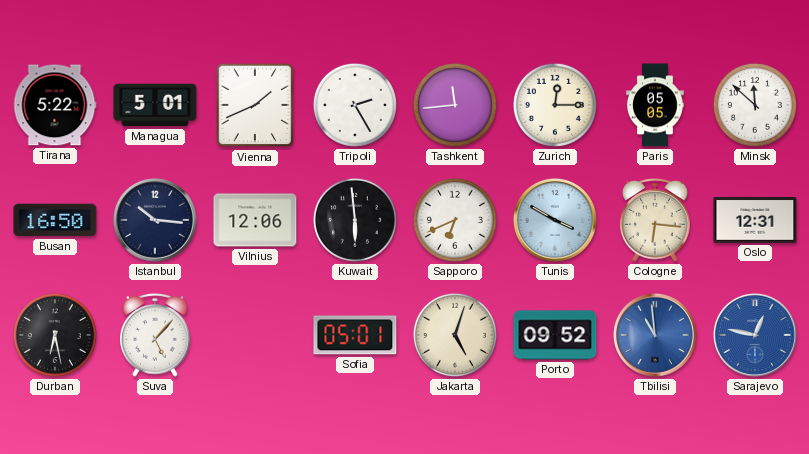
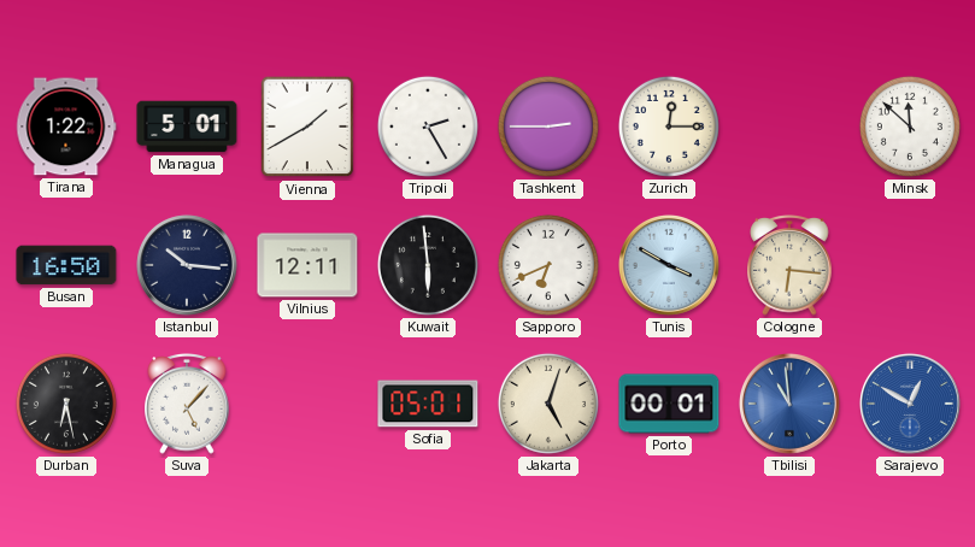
Tirana: 5:22 -> 1:22
Vienna: 1:41 -> 1:40
Tashkent: 11:44 -> 2:45
Paris: 05:05 -> none
Vilnius: 12:06 -> 12:11
Oslo: 12:31 -> none
Porto: 09:52 -> 00:01
Sarajevo: 12:47 -> 12:50
